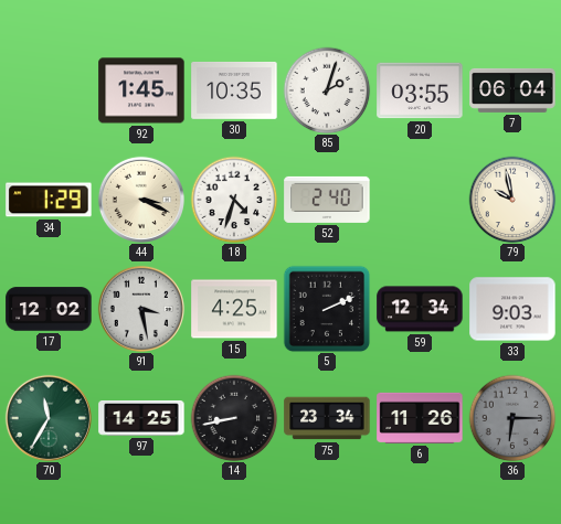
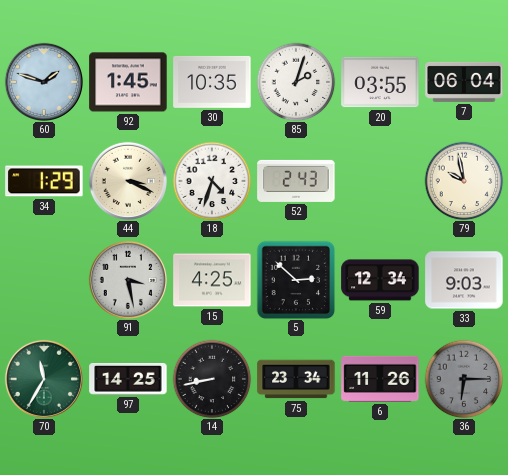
60: none -> 1:48
52: 2:40 -> 2:43
17: 12:02 -> none
5: 2:11 -> 2:52
